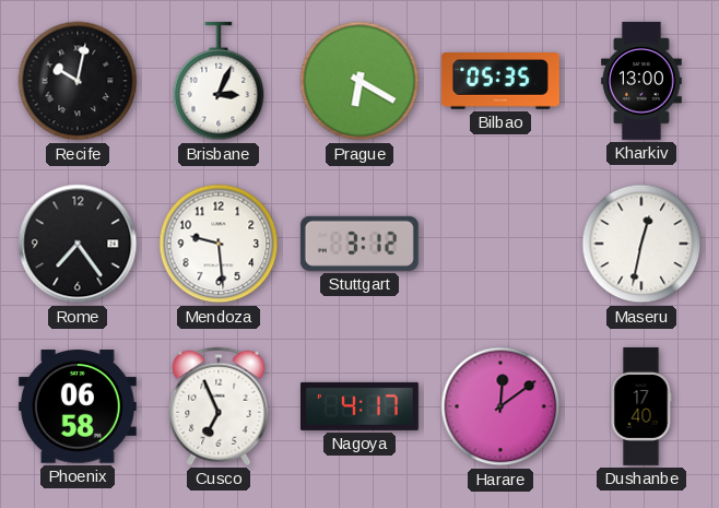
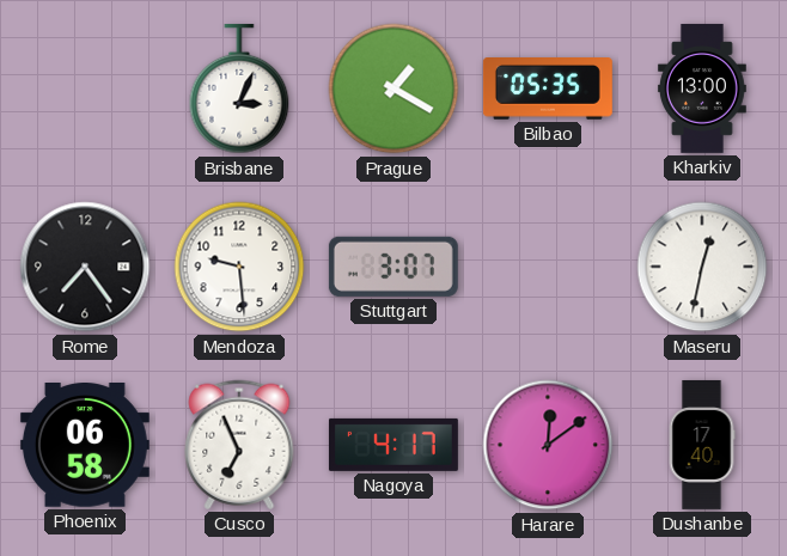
Recife: 10:02 -> none
Prague: 6:20 -> 1:20
Stuttgart: 3:12 -> 3:07
